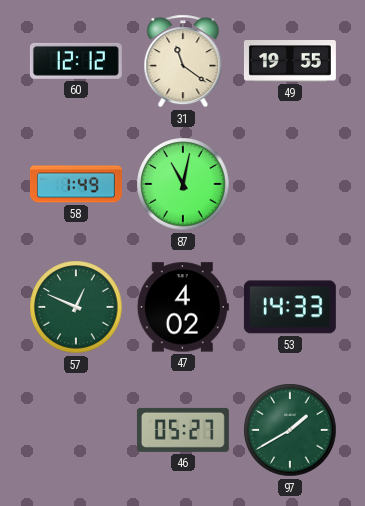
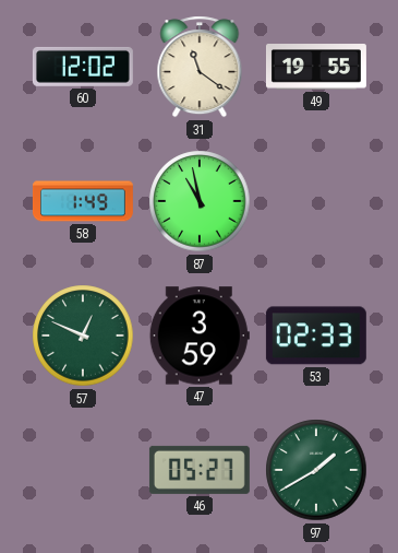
60: 12:12 -> 12:02
87: 11:02 -> 10:58
47: 4:02 -> 3:59
53: 14:33 -> 02:33
